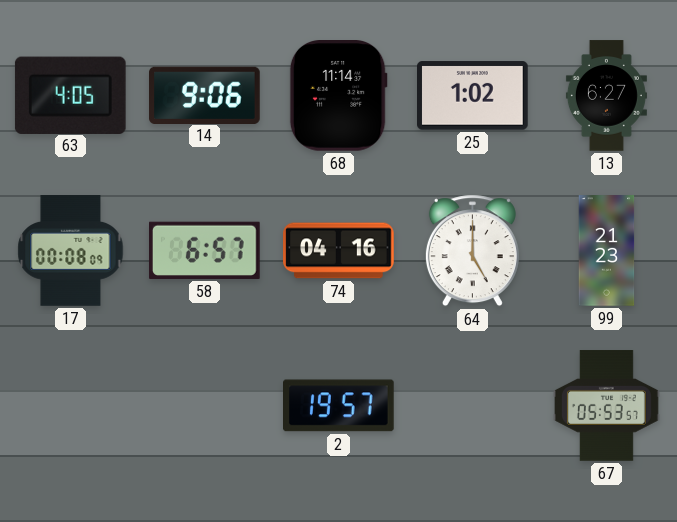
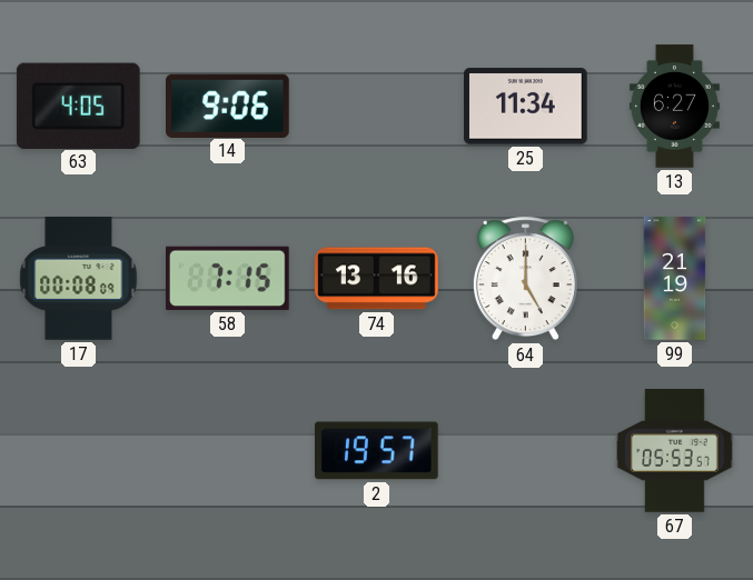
68: 11:14 -> none
25: 1:02 -> 11:34
58: 6:57 -> 7:15
74: 04:16 -> 13:16
99: 21:23 -> 21:19
